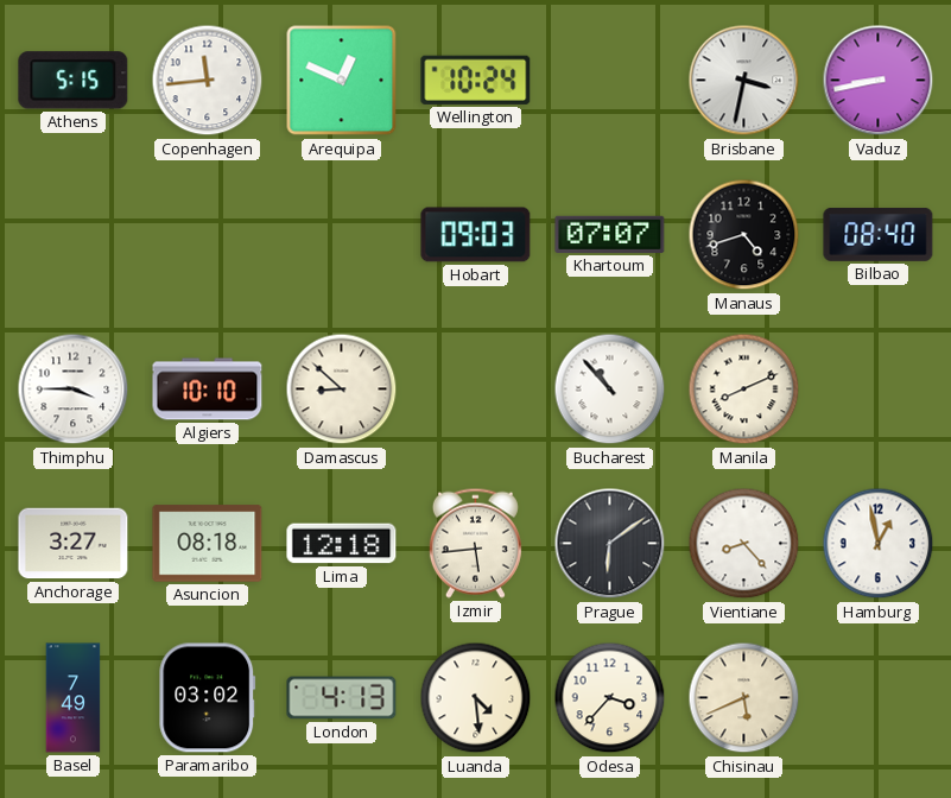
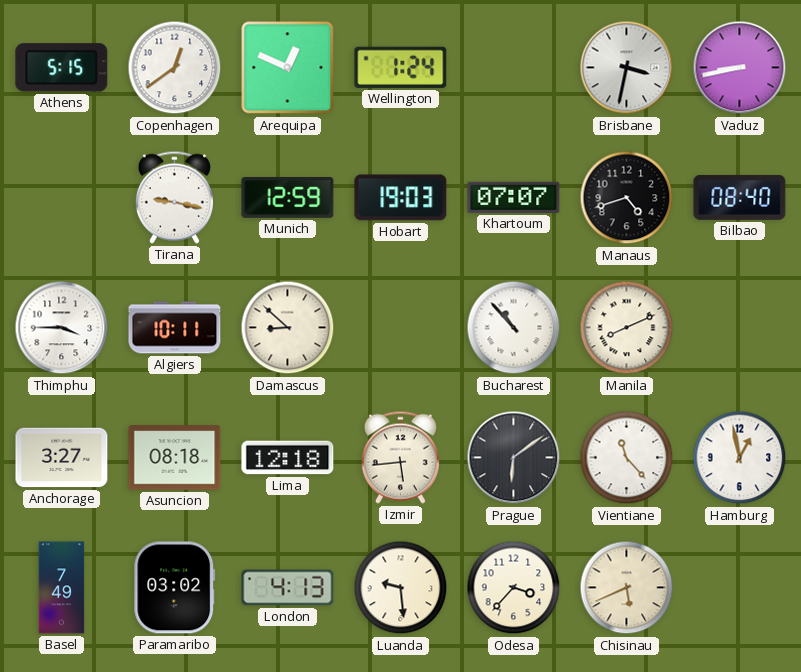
Copenhagen: 11:44 -> 12:39
Wellington: 10:24 -> 1:24
Tirana: none -> 9:17
Munich: none -> 12:59
Hobart: 09:03 -> 19:03
Algiers: 10:10 -> 10:11
Vientiane: 8:23 -> 11:23
Luanda: 4:29 -> 9:29
